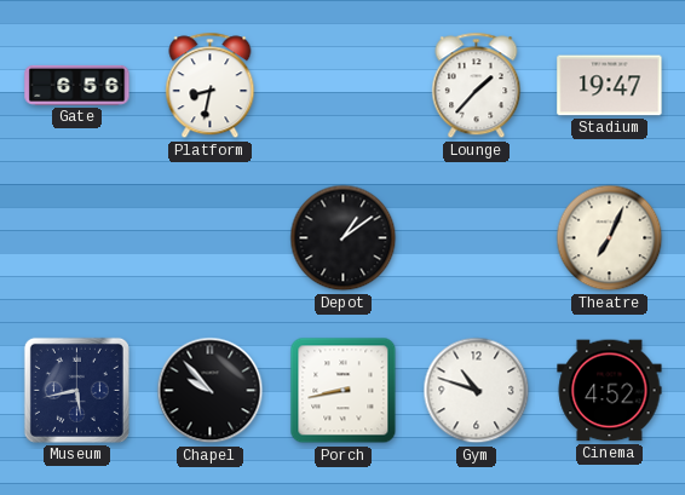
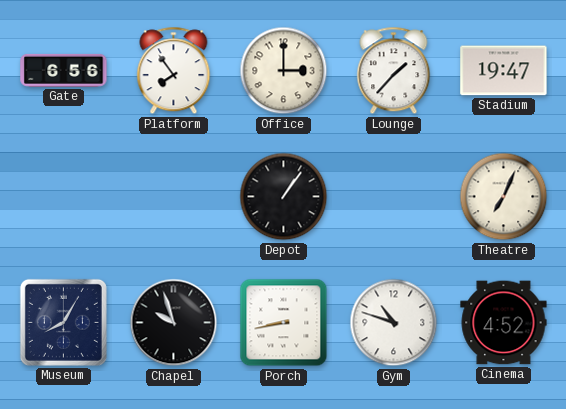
Platform: 8:32 -> 7:54
Office: none -> 3:00
Depot: 1:09 -> 1:06
Museum: 5:43 -> 8:05
Chapel: 9:53 -> 9:57
